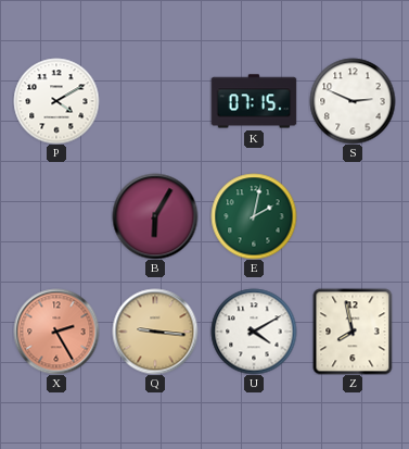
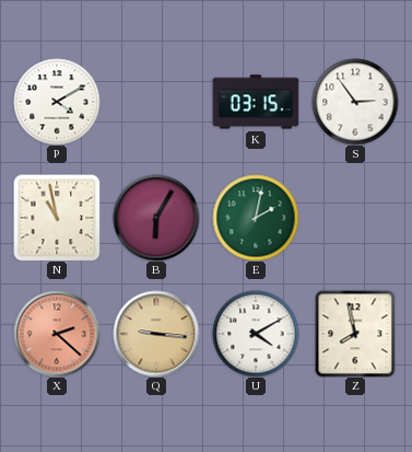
K: 07:15 -> 03:15
S: 2:49 -> 2:54
N: none -> 10:58
X: 2:25 -> 2:22
